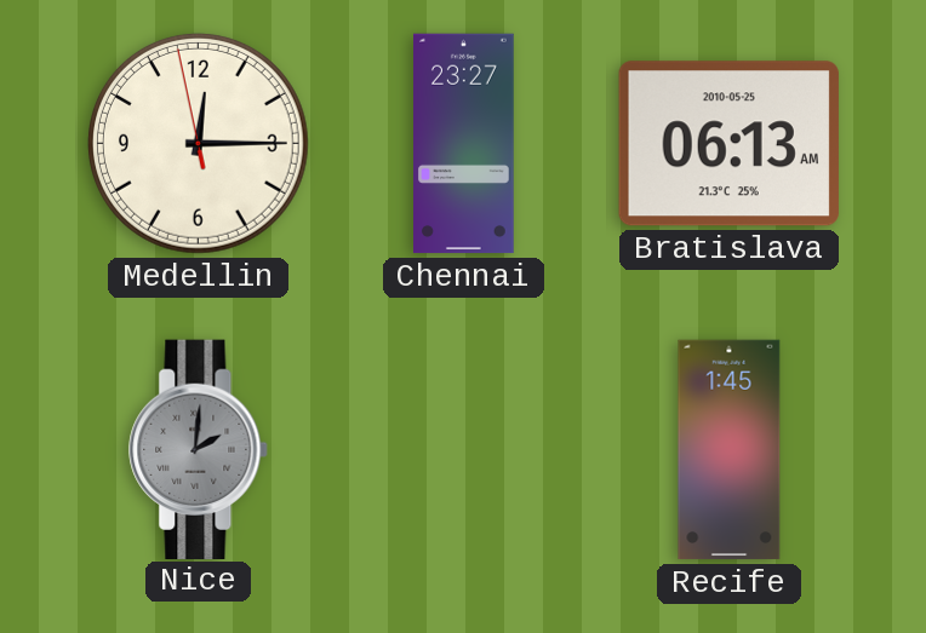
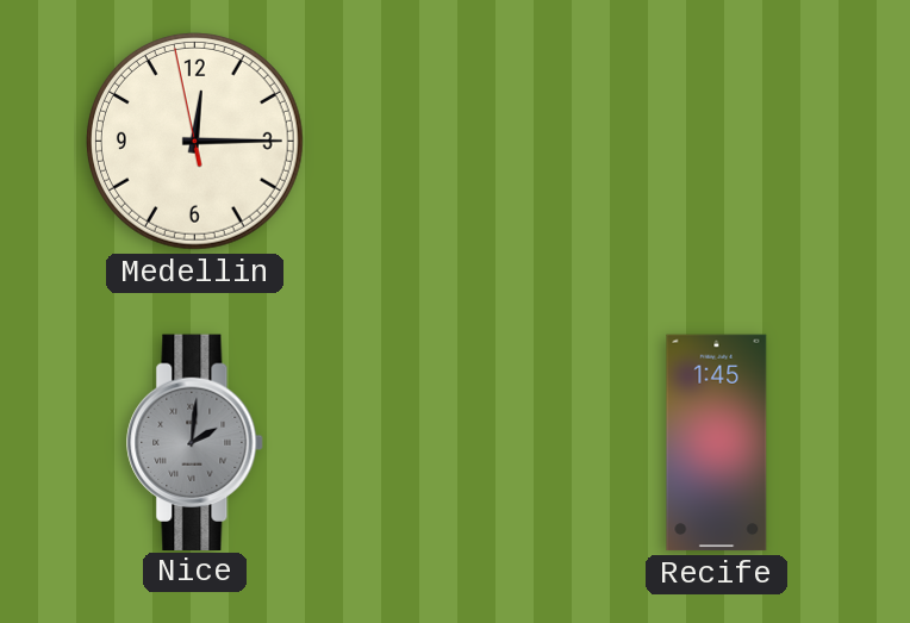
Chennai: 23:27 -> none
Bratislava: 06:13 -> none
